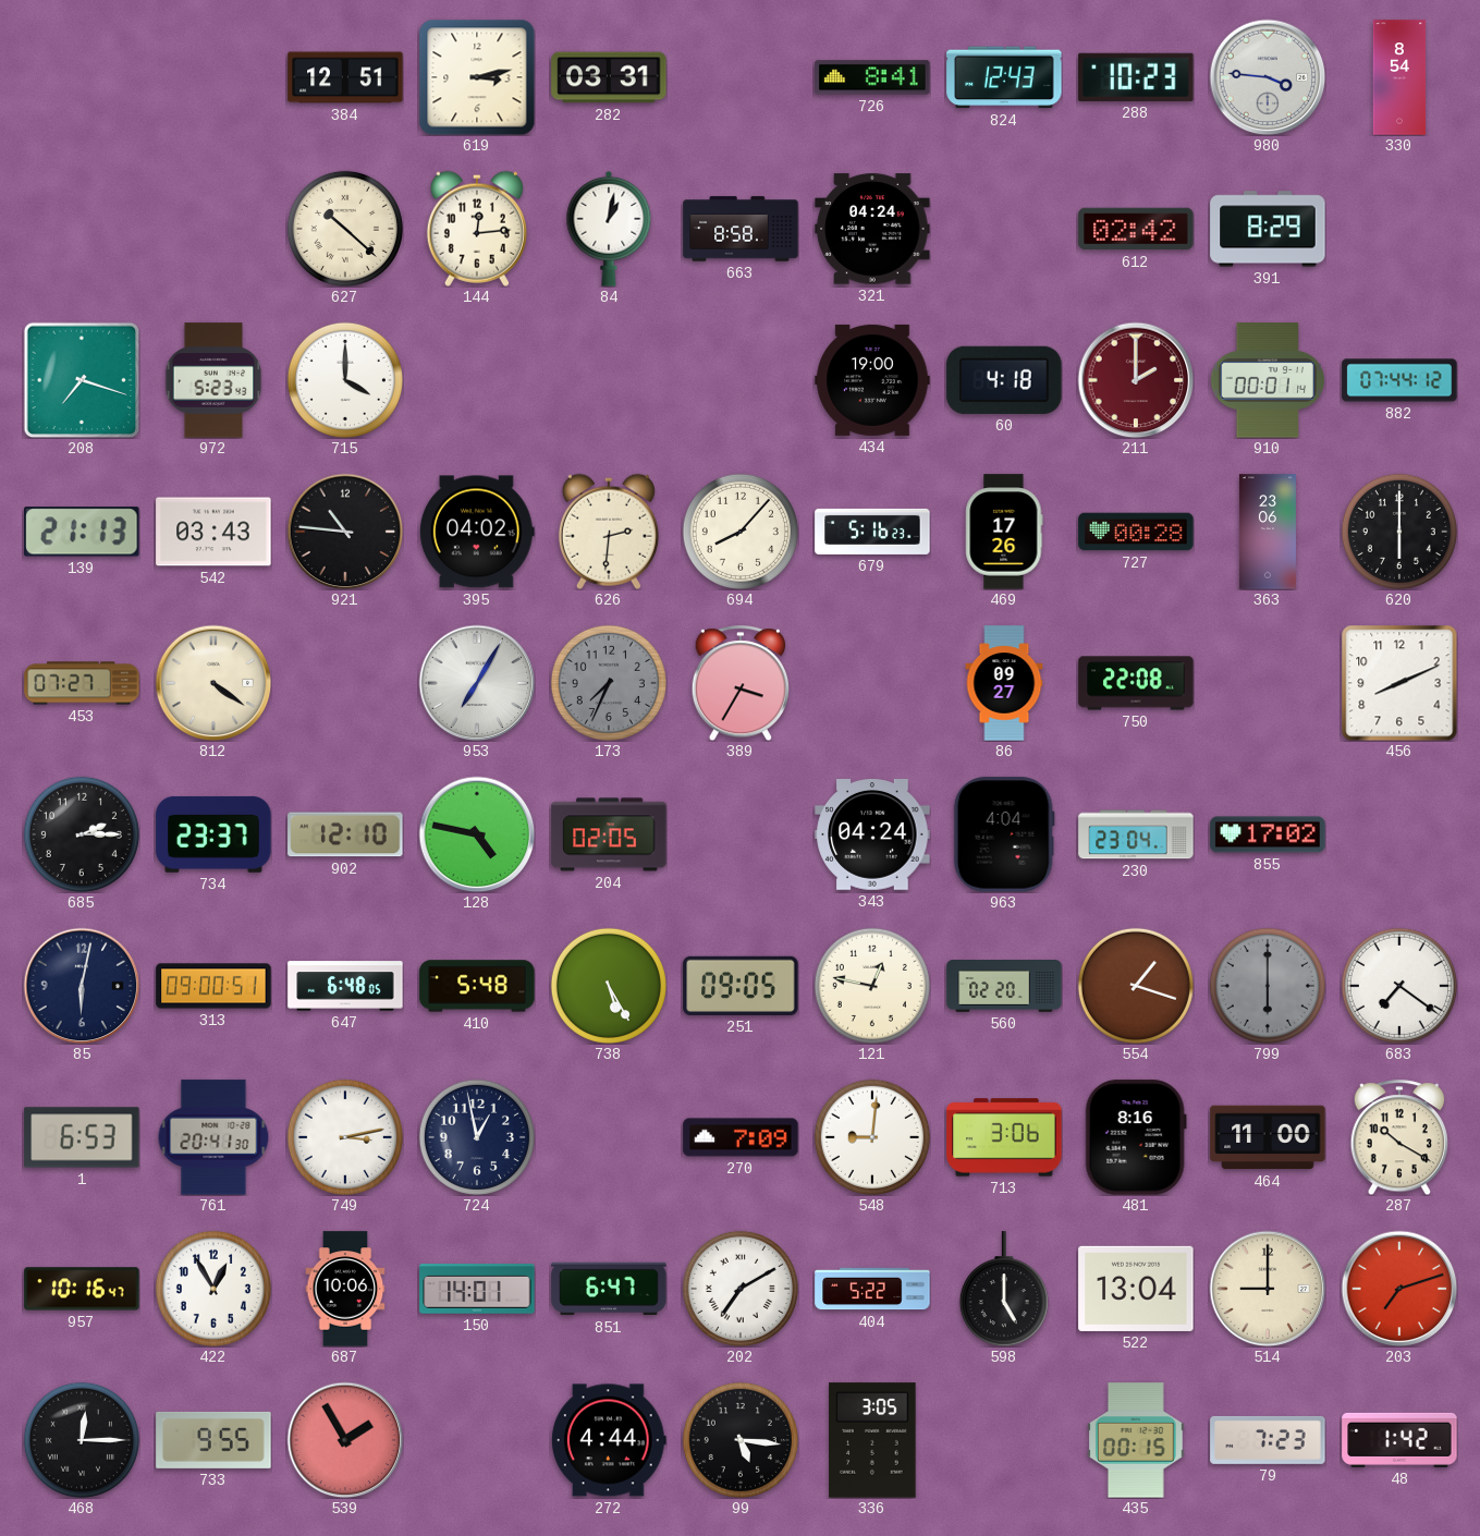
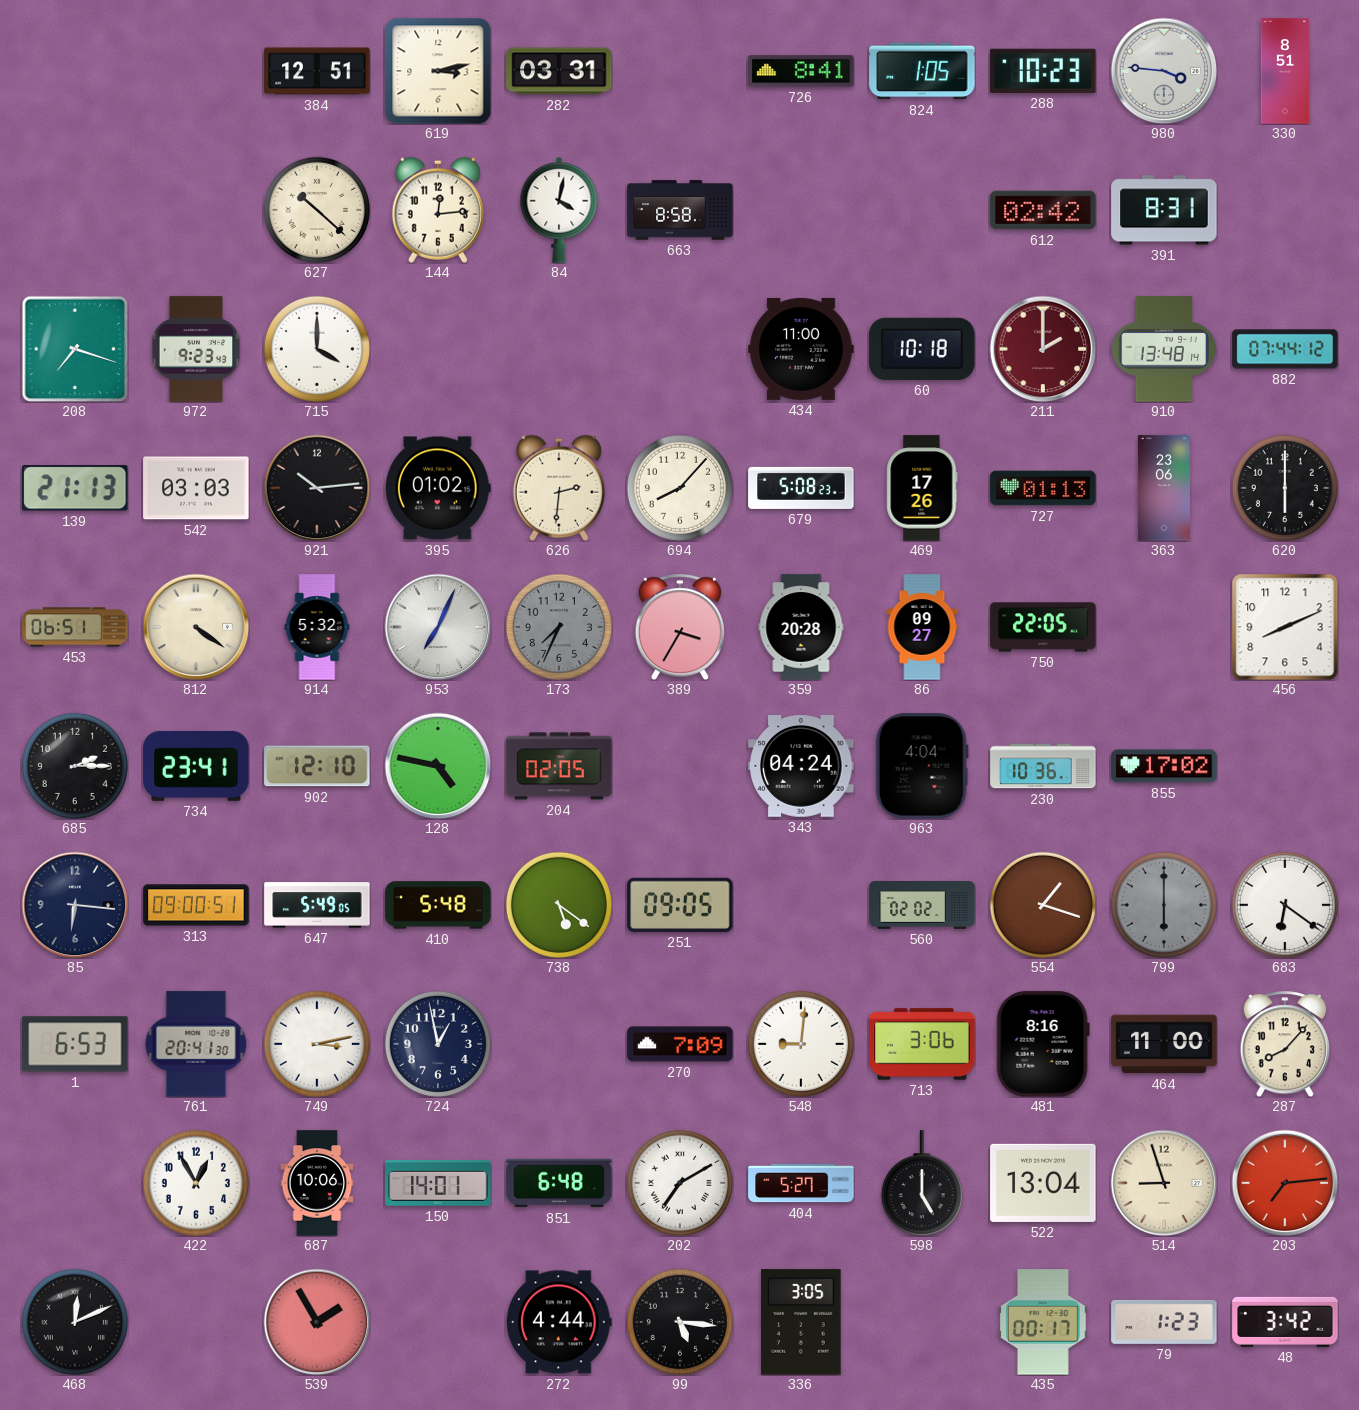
824: 12:43 -> 1:05
330: 8:54 -> 8:51
84: 1:02 -> 4:02
321: 04:24 -> none
391: 8:29 -> 8:31
972: 5:23 -> 9:23
434: 19:00 -> 11:00
60: 4:18 -> 10:18
910: 00:01 -> 13:48
542: 03:43 -> 03:03
921: 10:46 -> 10:14
395: 04:02 -> 01:02
679: 5:16 -> 5:08
727: 00:28 -> 01:13
453: 07:27 -> 06:51
914: none -> 5:32
953: 7:05 -> 7:04
359: none -> 20:28
750: 22:08 -> 22:05
734: 23:37 -> 23:41
230: 23:04 -> 10:36
85: 6:02 -> 6:16
647: 6:48 -> 5:49
738: 5:25 -> 5:21
121: 12:47 -> none
560: 02:20 -> 02:02
683: 7:21 -> 6:21
287: 10:20 -> 8:07
957: 10:16 -> none
851: 6:47 -> 6:48
404: 5:22 -> 5:27
514: 9:00 -> 8:57
203: 7:12 -> 7:14
468: 12:15 -> 12:11
733: 9:55 -> none
435: 00:15 -> 00:17
79: 7:23 -> 1:23
48: 1:42 -> 3:42
